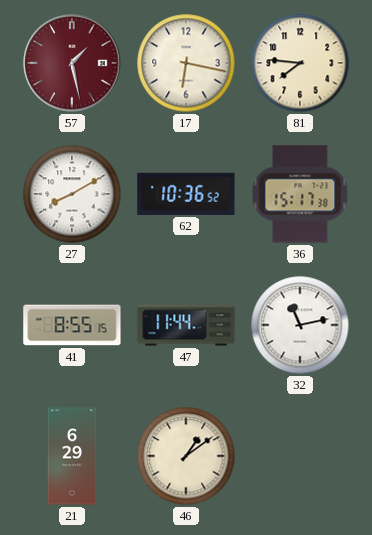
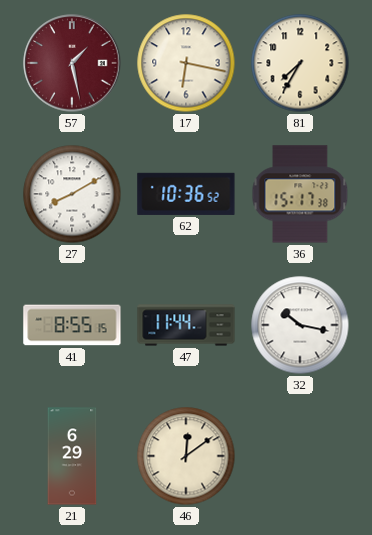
81: 7:46 -> 7:35
32: 11:13 -> 10:17
46: 1:09 -> 12:09
